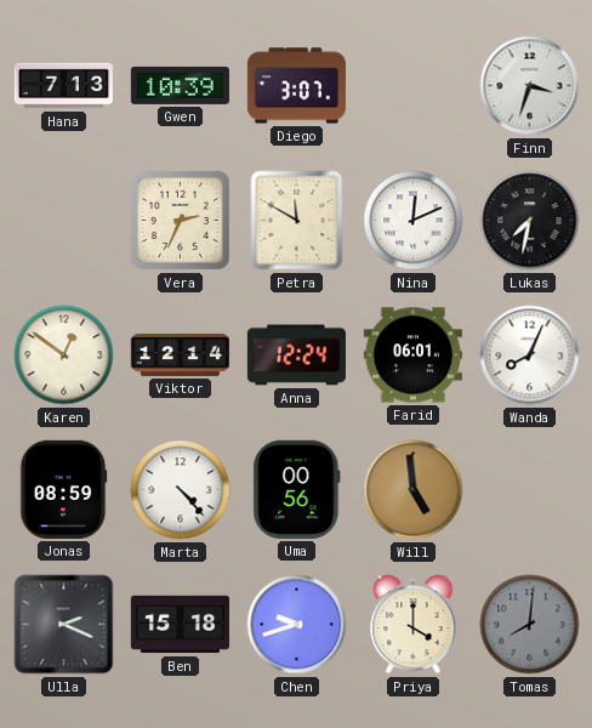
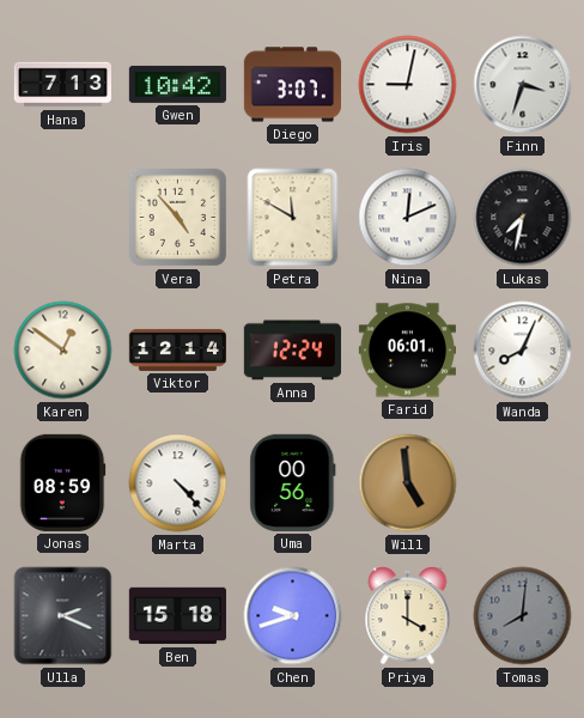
Gwen: 10:39 -> 10:42
Iris: none -> 9:02
Vera: 2:34 -> 4:53
